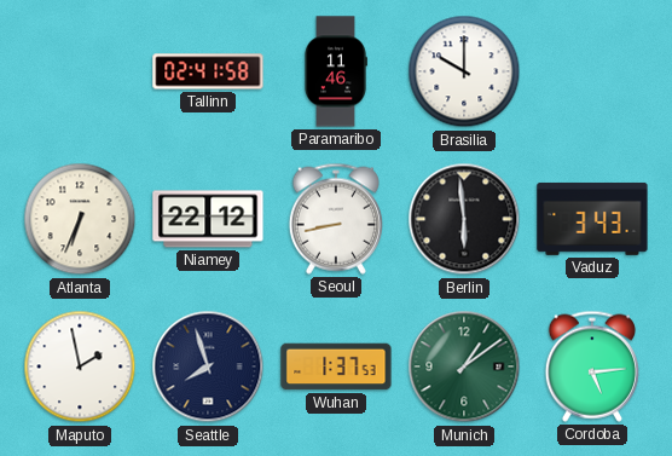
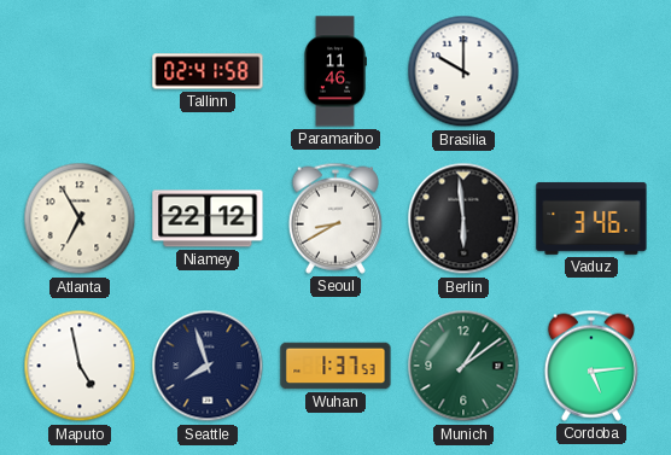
Atlanta: 6:34 -> 6:55
Seoul: 8:43 -> 8:40
Vaduz: 3:43 -> 3:46
Maputo: 1:58 -> 4:58
